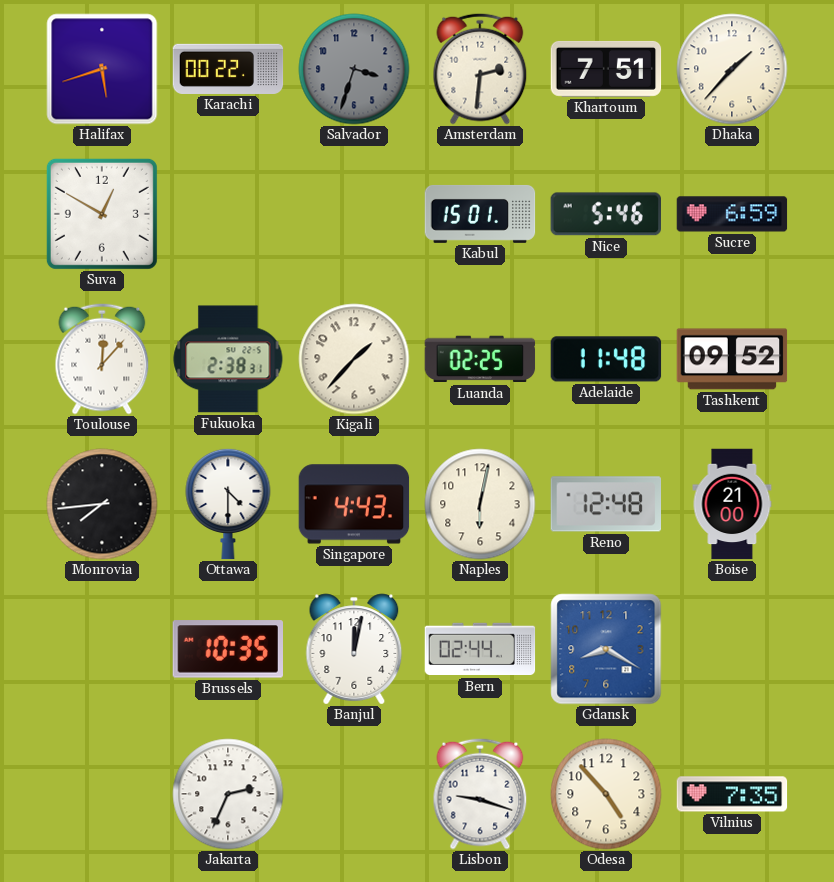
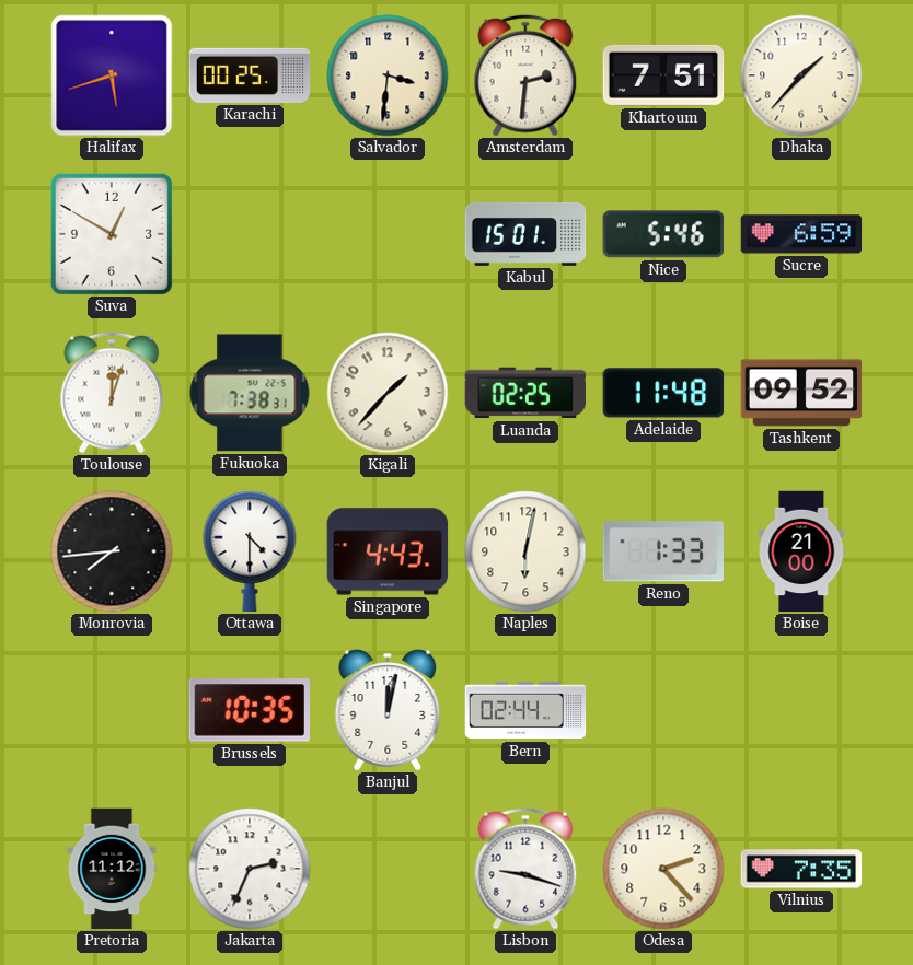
Karachi: 00:22 -> 00:25
Salvador: 3:33 -> 3:31
Salvador dial: grey -> cream
Toulouse: 12:07 -> 12:03
Fukuoka: 2:38 -> 7:38
Reno: 12:48 -> 1:33
Gdansk: 8:20 -> none
Pretoria: none -> 11:12
Odesa: 4:53 -> 2:23
